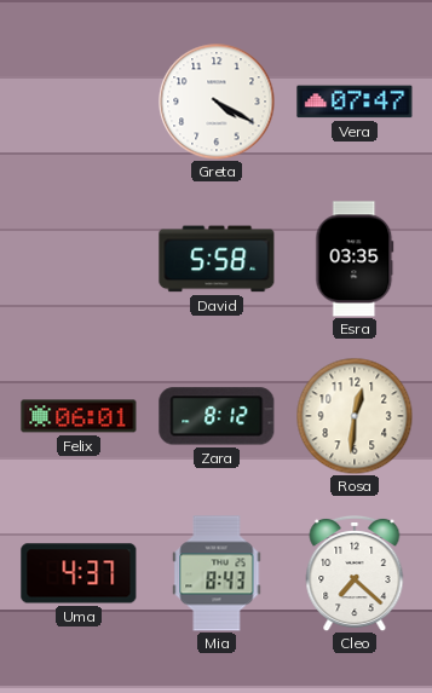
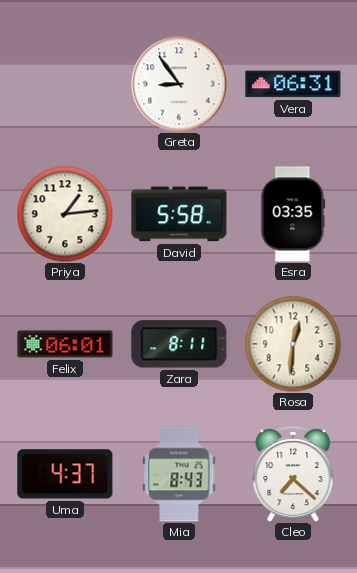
Greta: 4:20 -> 8:54
Vera: 07:47 -> 06:31
Priya: none -> 1:14
Zara: 8:12 -> 8:11
